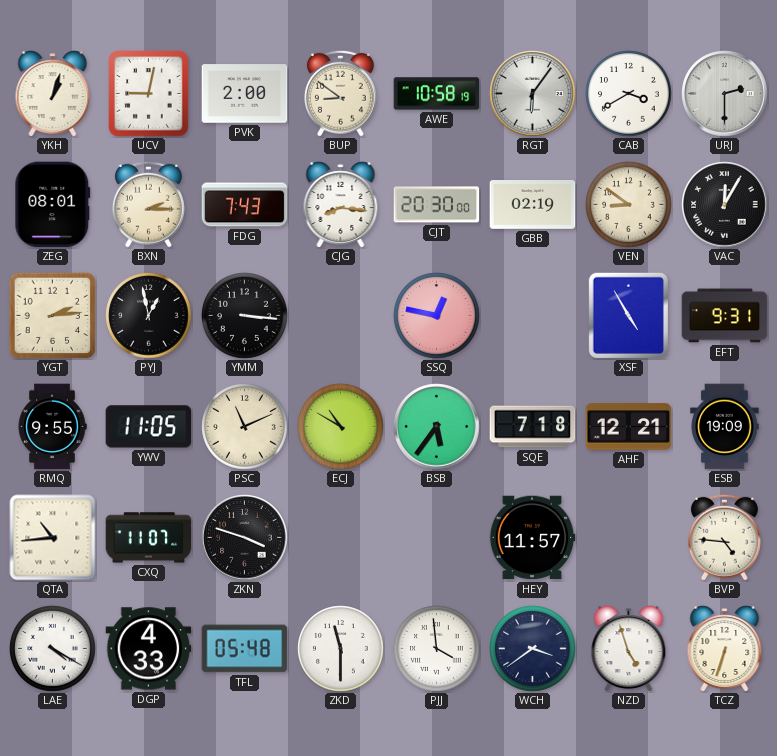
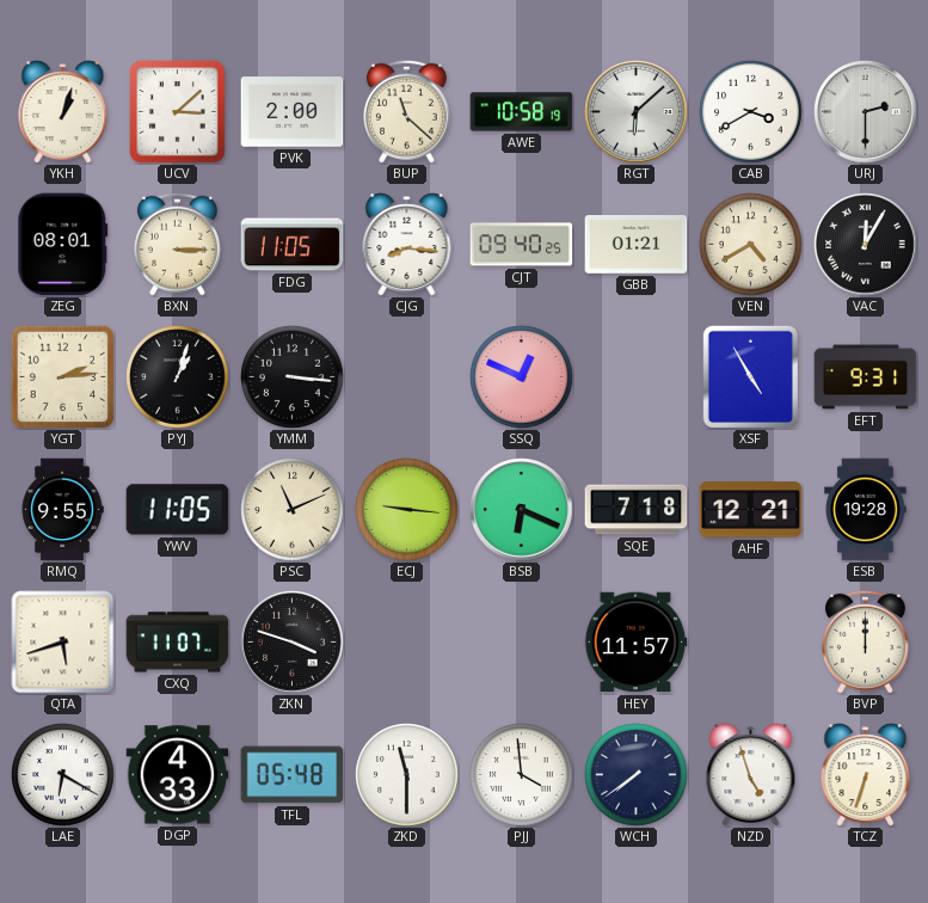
UCV: 9:02 -> 3:08
BUP: 8:51 -> 11:22
RGT: 6:06 -> 6:08
BXN: 2:15 -> 3:15
FDG: 7:43 -> 11:05
CJT: 20:30 -> 09:40
GBB: 02:19 -> 01:21
VEN: 8:51 -> 4:40
PYJ: 12:58 -> 1:03
SSQ: 12:47 -> 12:49
ECJ: 10:50 -> 9:16
BSB: 5:36 -> 6:19
ESB: 19:09 -> 19:28
QTA: 10:44 -> 5:42
BVP: 4:46 -> 12:00
LAE: 4:20 -> 6:20
WCH: 3:39 -> 7:39
